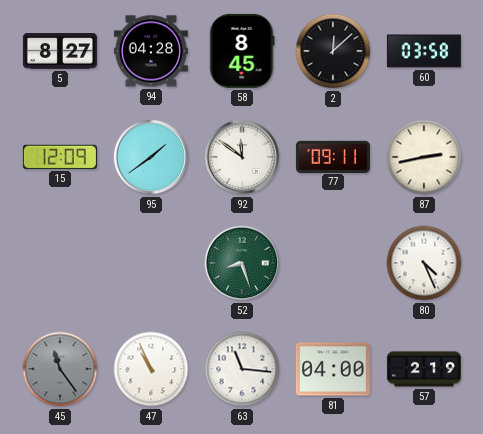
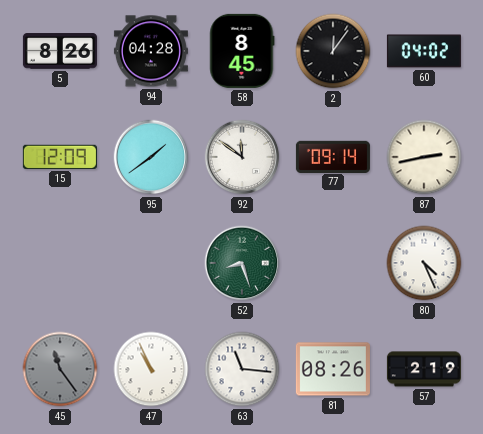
5: 8:27 -> 8:26
2: 12:08 -> 12:06
60: 03:58 -> 04:02
77: 09:11 -> 09:14
81: 04:00 -> 08:26
